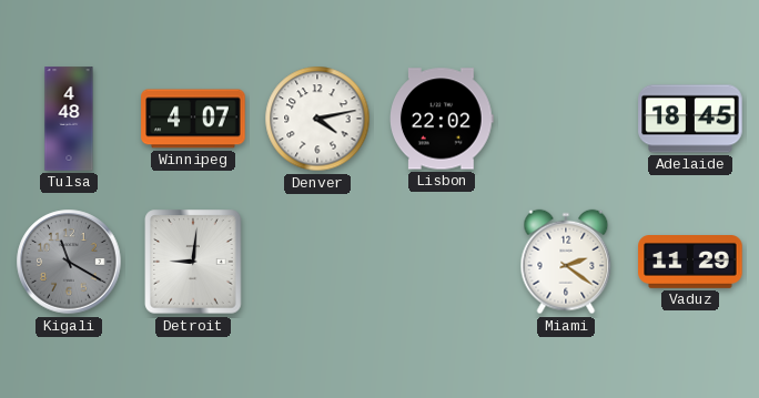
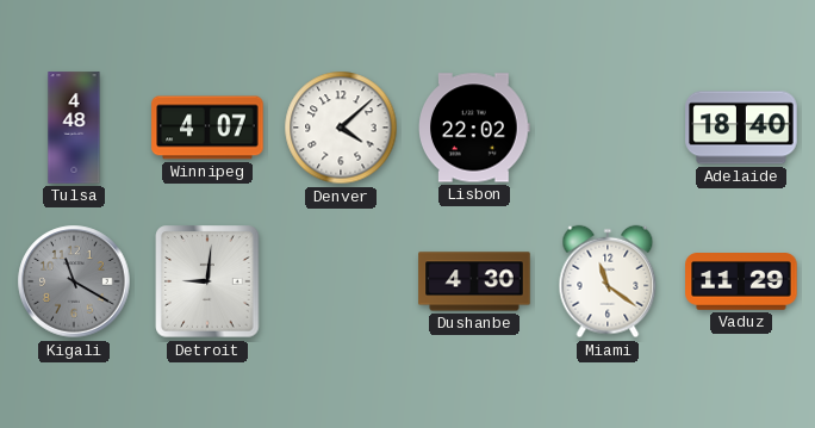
Denver: 4:13 -> 4:08
Adelaide: 18:45 -> 18:40
Dushanbe: none -> 4:30
Miami: 2:21 -> 11:21
